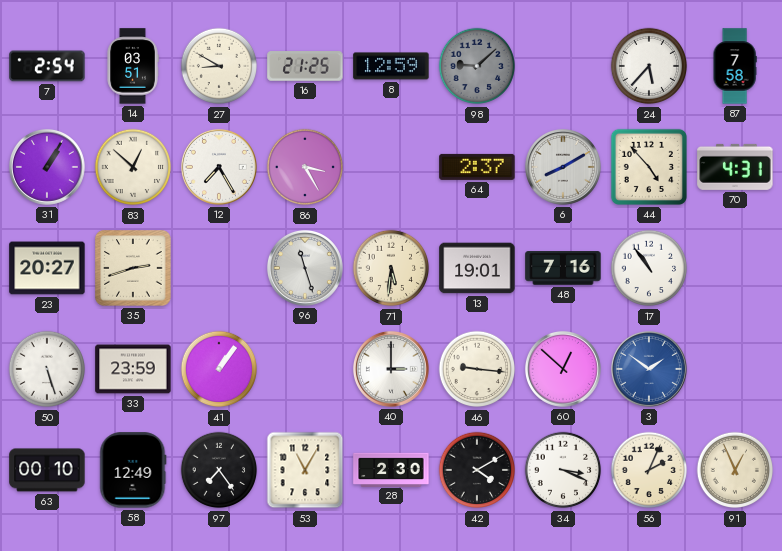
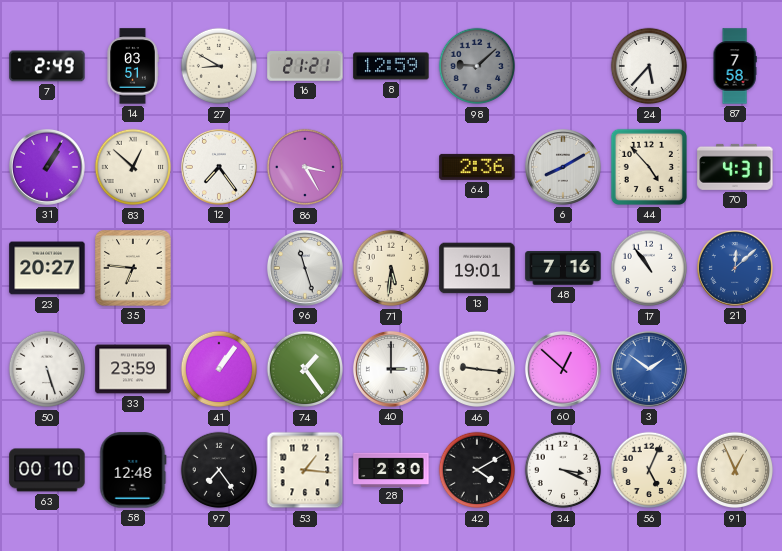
7: 2:54 -> 2:49
16: 21:25 -> 21:21
12: 7:25 -> 7:24
64: 2:37 -> 2:36
35: 2:42 -> 6:46
21: none -> 12:08
74: none -> 1:24
58: 12:49 -> 12:48
53: 11:05 -> 1:16
56: 2:04 -> 5:04
